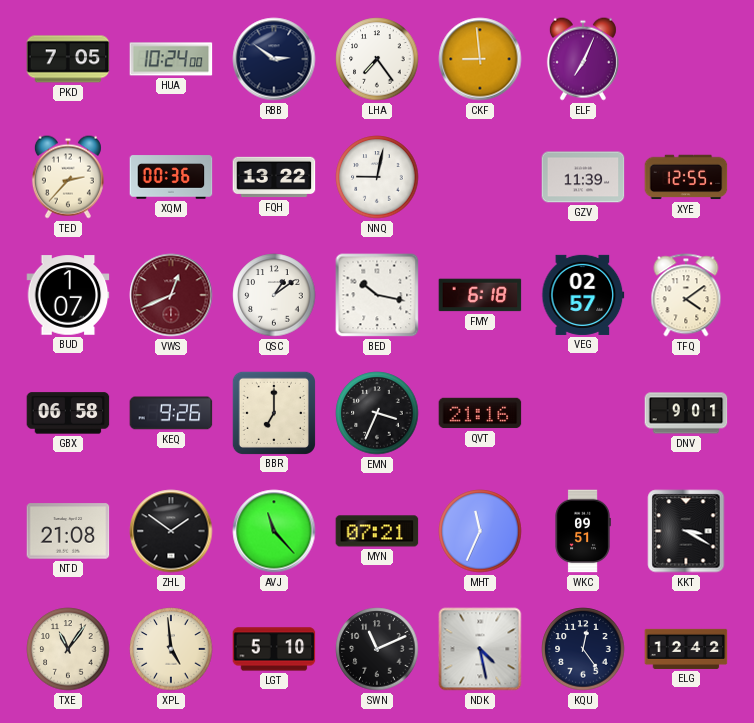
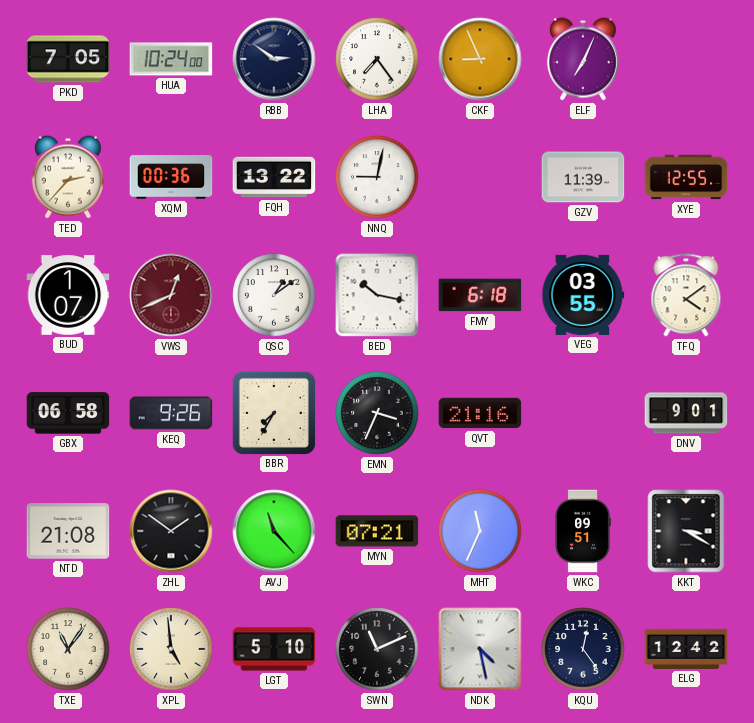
CKF: 8:59 -> 8:56
VEG: 02:57 -> 03:55
BBR: 7:00 -> 7:35
